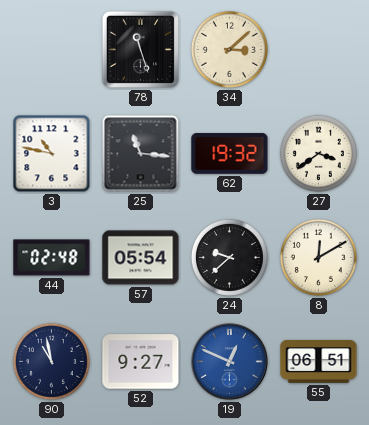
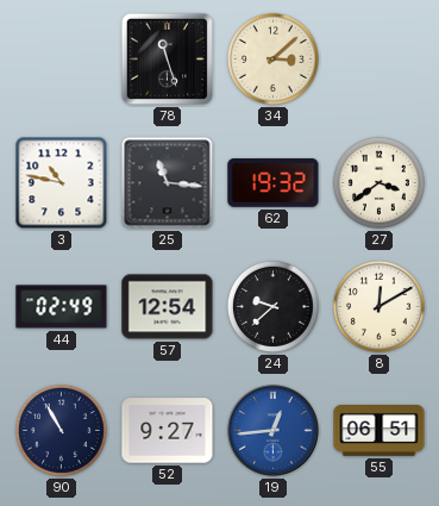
44: 02:48 -> 02:49
57: 05:54 -> 12:54
90: 10:58 -> 10:55
19: 12:49 -> 12:44
